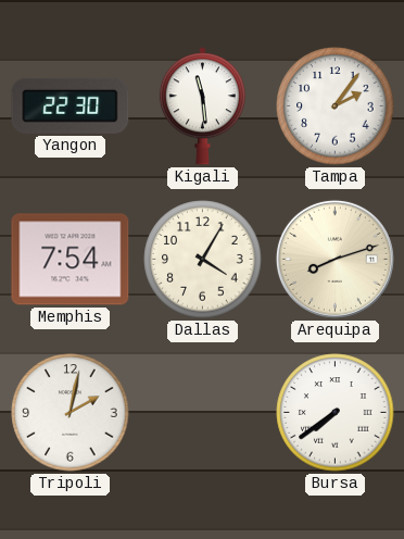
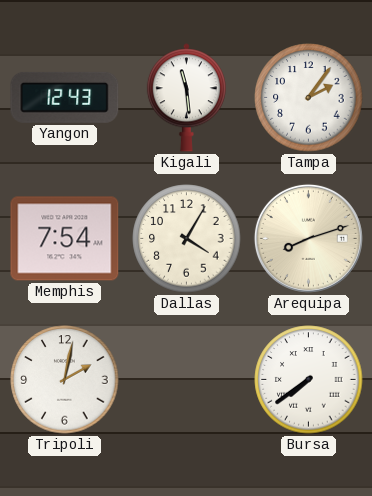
Yangon: 22:30 -> 12:43
